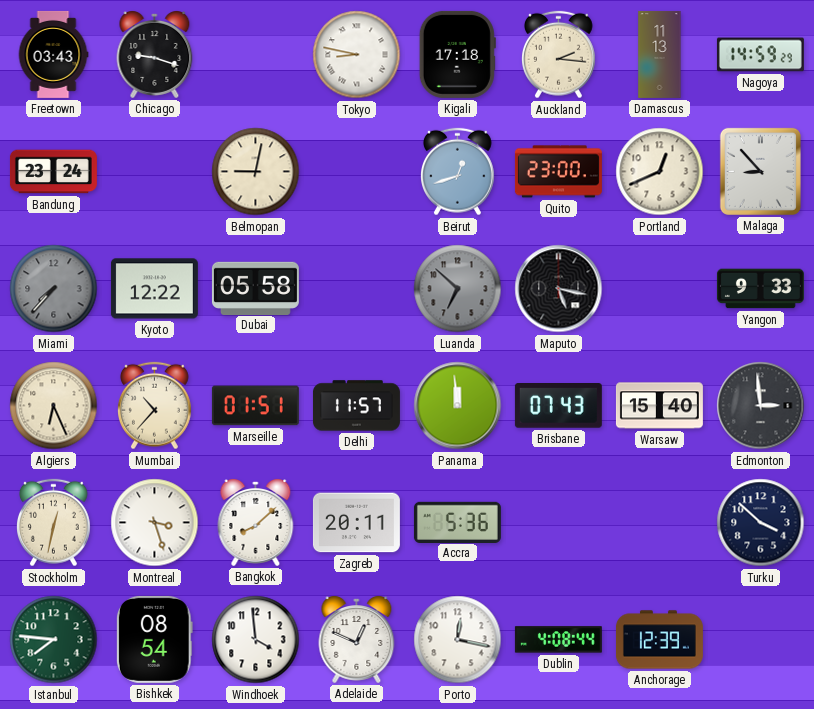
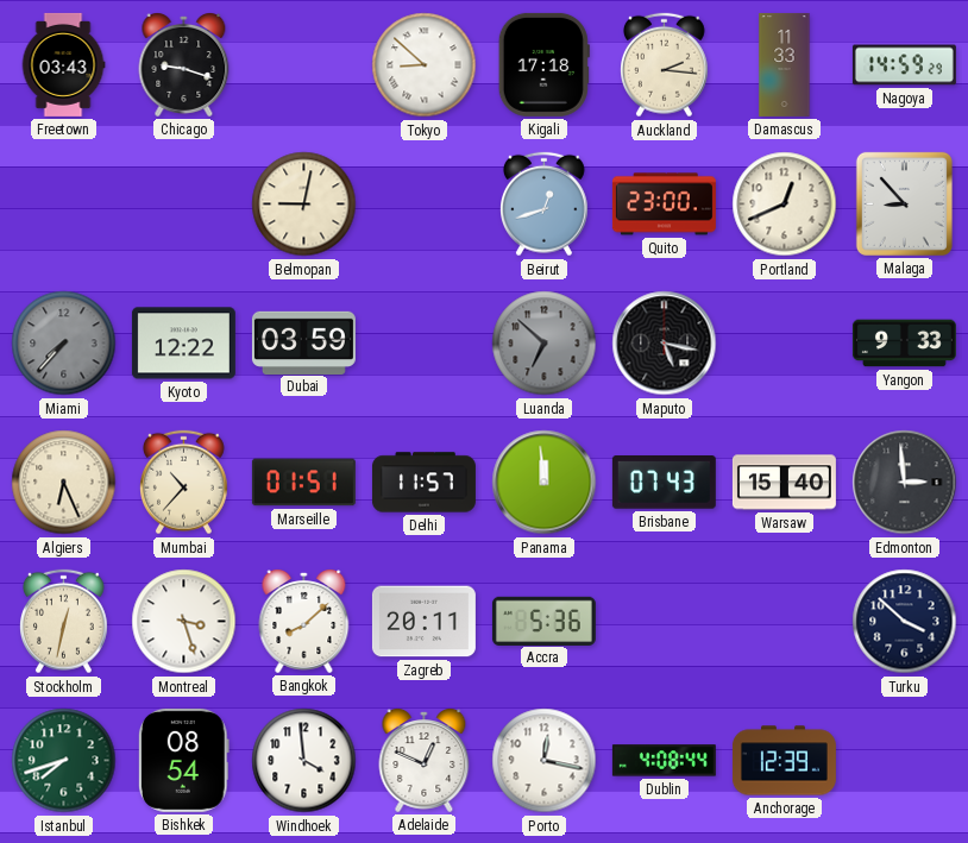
Tokyo: 8:47 -> 8:52
Damascus: 11:13 -> 11:33
Bandung: 23:24 -> none
Dubai: 05:58 -> 03:59
Istanbul: 7:46 -> 7:42
